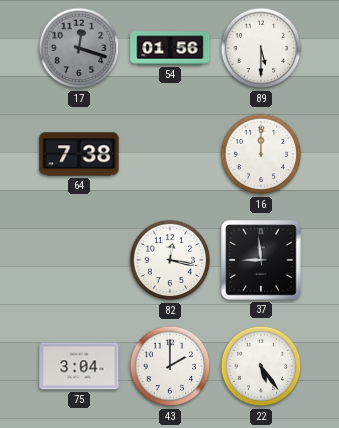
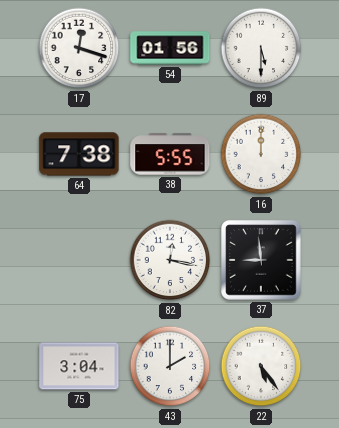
17 dial: grey -> white
38: none -> 5:55
